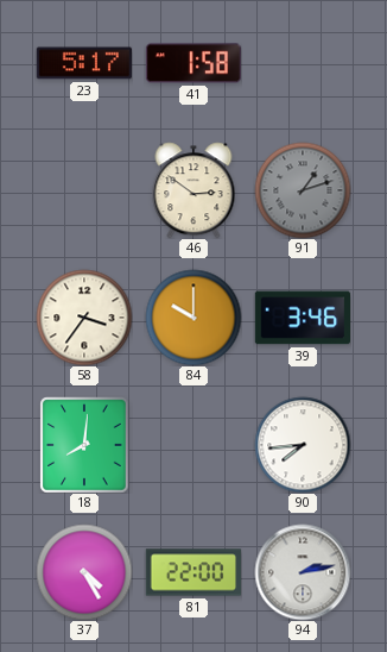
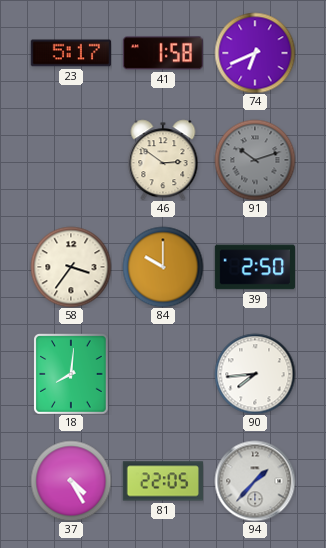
74: none -> 6:41
91: 1:12 -> 10:12
39: 3:46 -> 2:50
81: 22:00 -> 22:05
94: 2:13 -> 1:37
